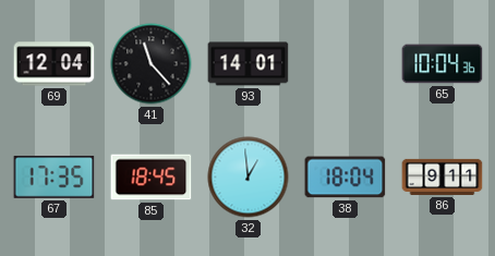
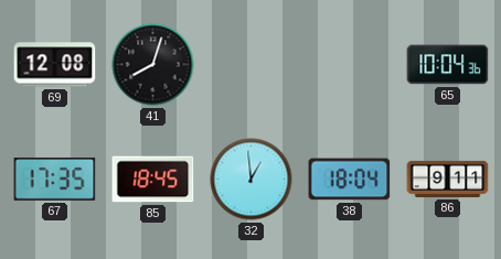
69: 12:04 -> 12:08
41: 11:23 -> 8:03
93: 14:01 -> none
